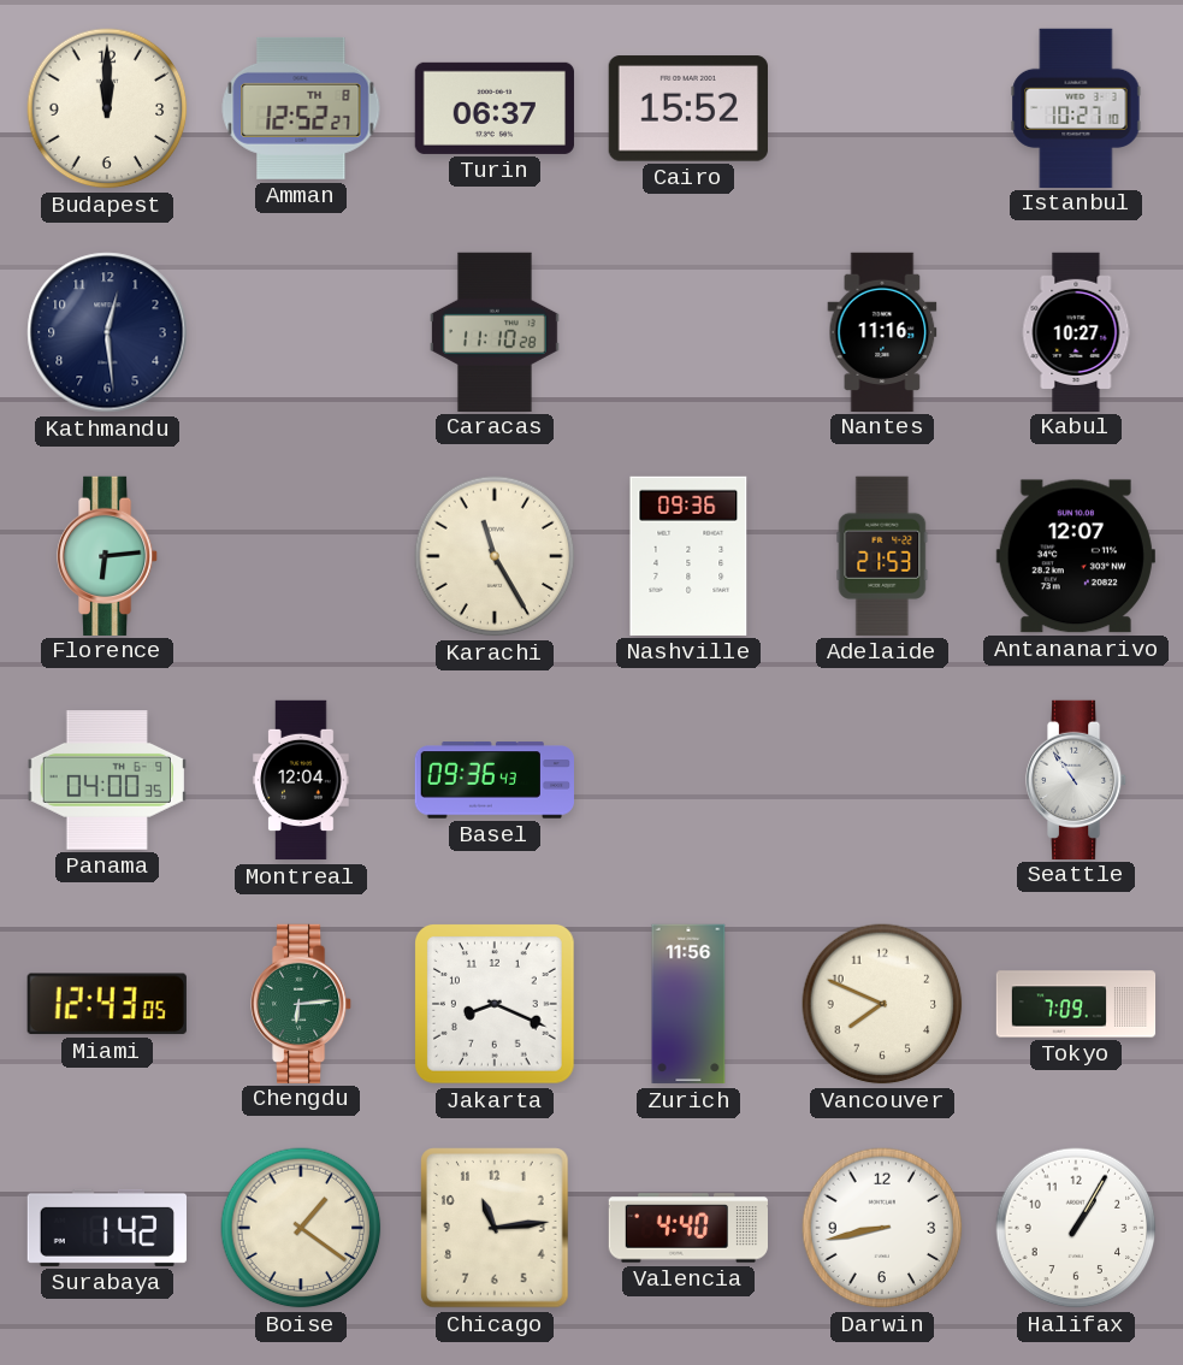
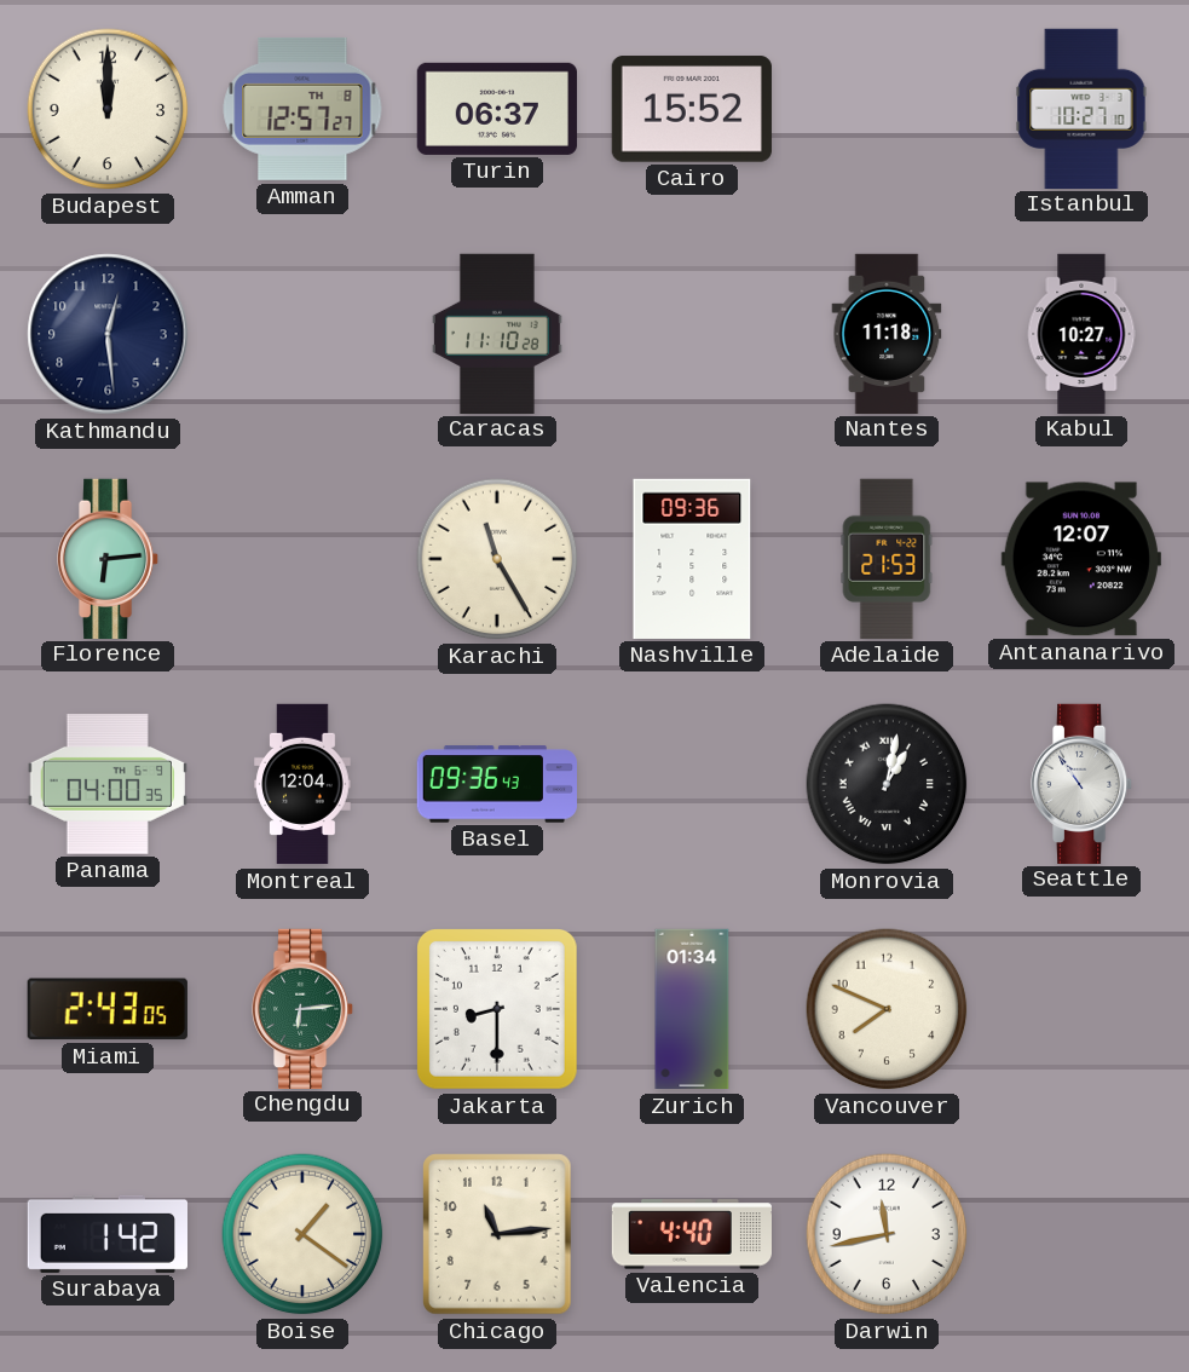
Amman: 12:52 -> 12:57
Nantes: 11:16 -> 11:18
Monrovia: none -> 1:02
Miami: 12:43 -> 2:43
Jakarta: 8:19 -> 8:30
Zurich: 11:56 -> 01:34
Tokyo: 7:09 -> none
Darwin: 8:43 -> 11:43
Halifax: 1:05 -> none
